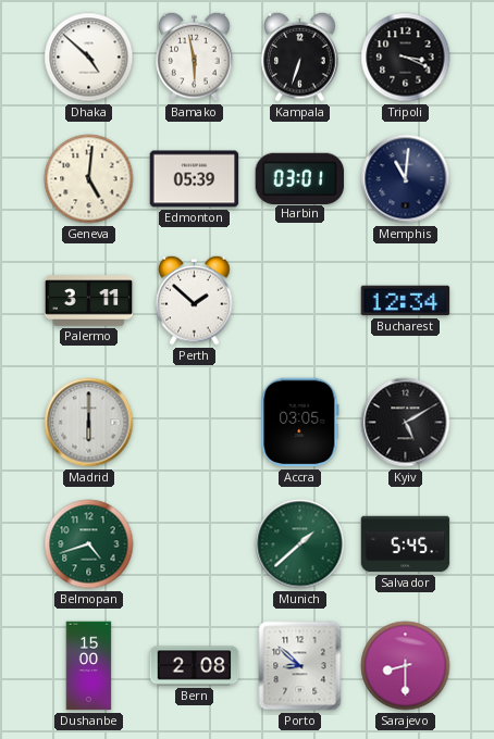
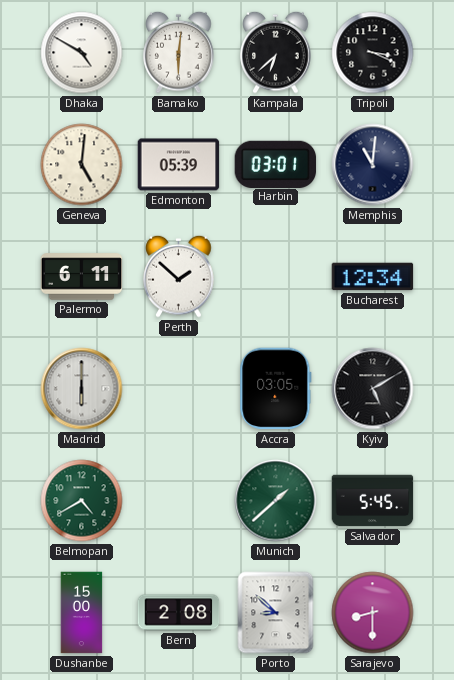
Dhaka: 4:52 -> 4:50
Bamako: 5:58 -> 6:01
Kampala: 6:33 -> 6:38
Palermo: 3:11 -> 6:11
Belmopan: 4:42 -> 4:40
